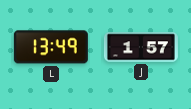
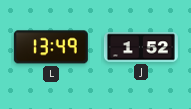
J: 1:57 -> 1:52
